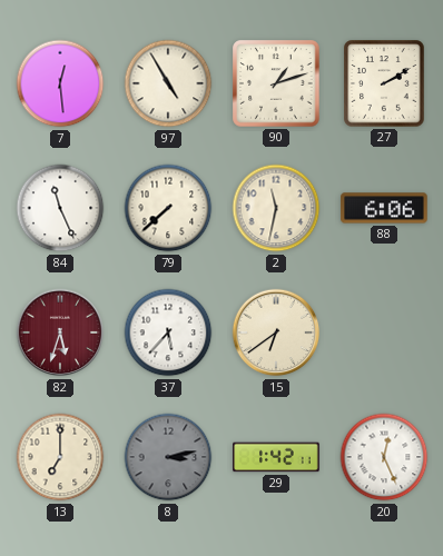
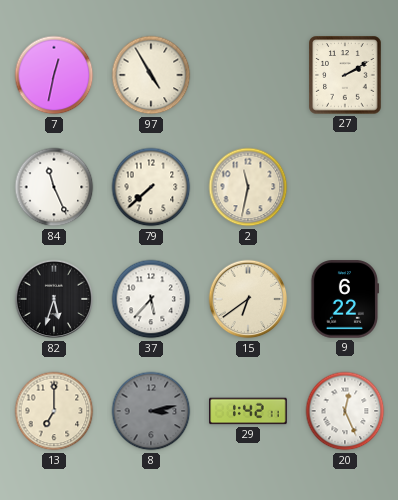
7: 12:29 -> 12:32
90: 1:12 -> none
88: 6:06 -> none
82 dial: burgundy -> black
9: none -> 6:22
